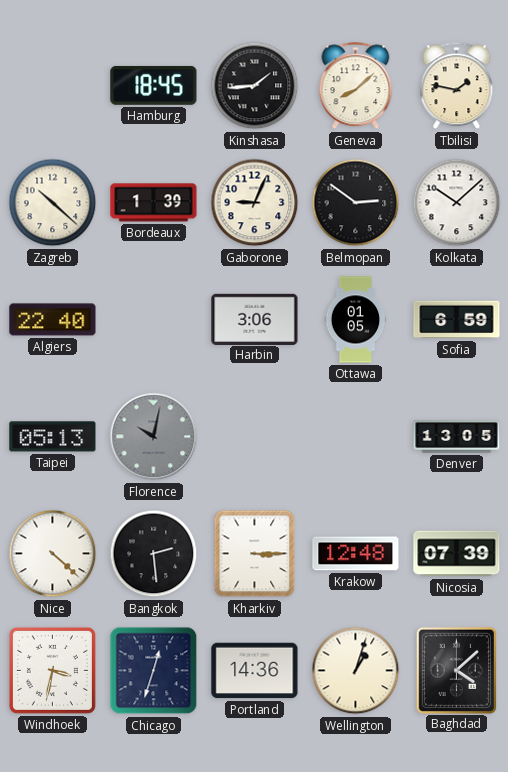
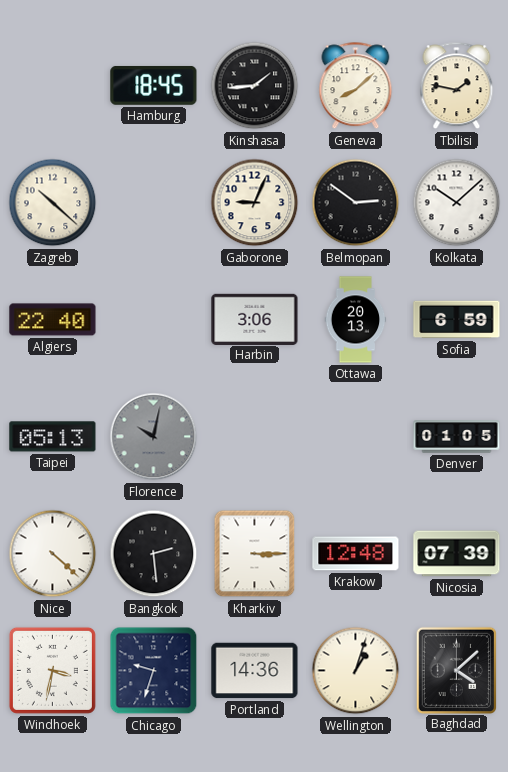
Bordeaux: 1:39 -> none
Ottawa: 01:05 -> 20:13
Denver: 13:05 -> 01:05
Chicago: 12:33 -> 9:33
